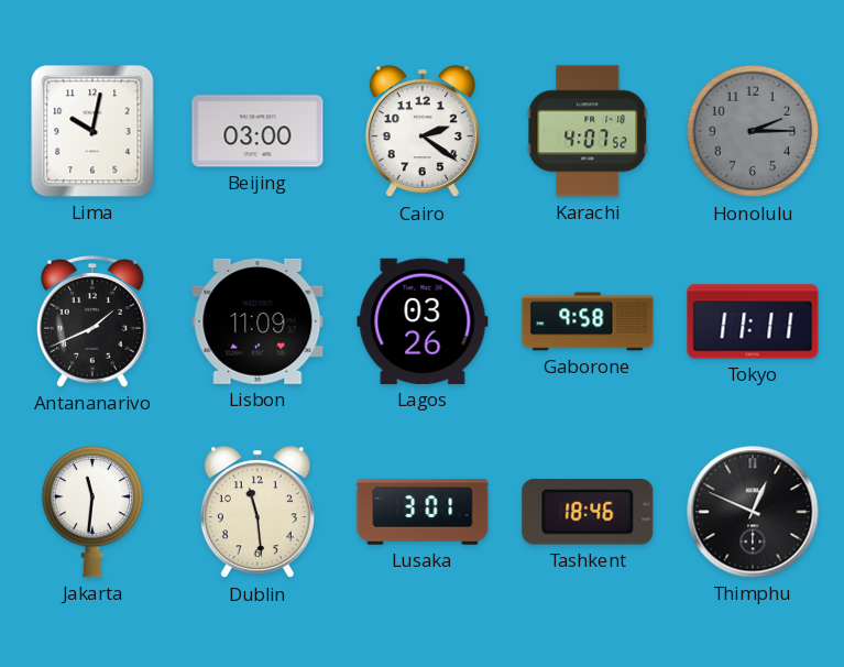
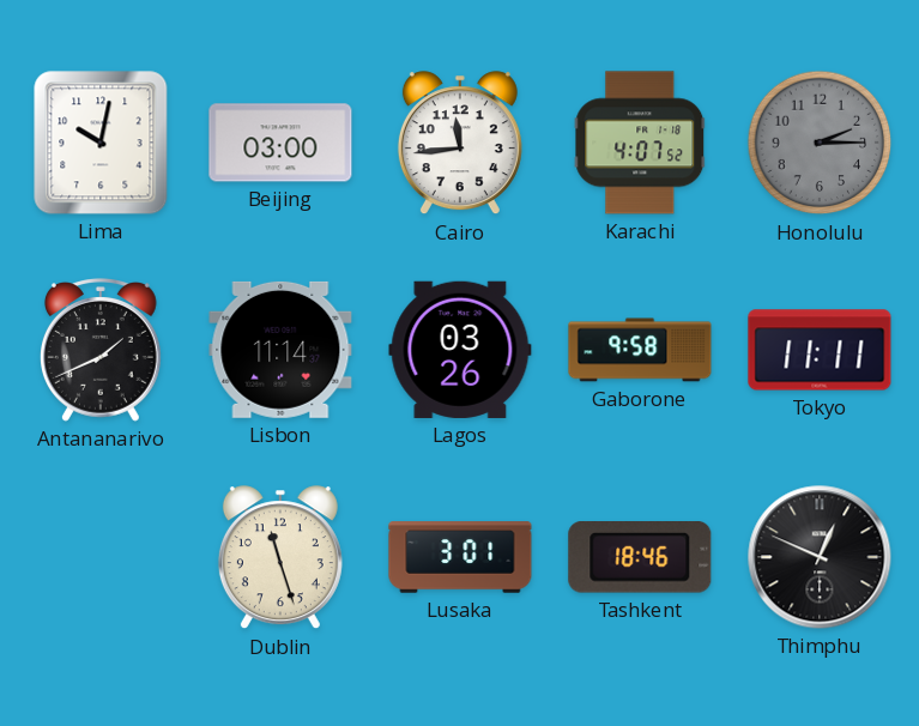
Cairo: 2:21 -> 11:44
Lisbon: 11:09 -> 11:14
Jakarta: 11:31 -> none
Dublin: 11:29 -> 11:27
